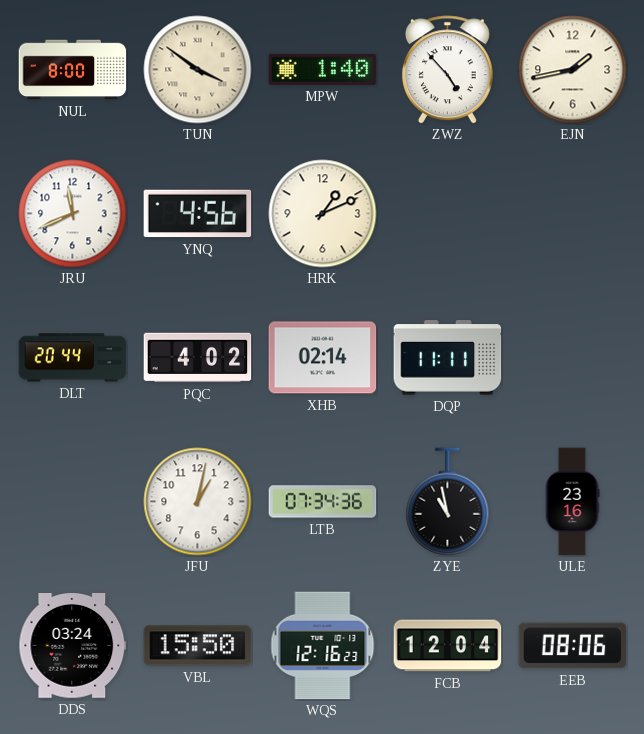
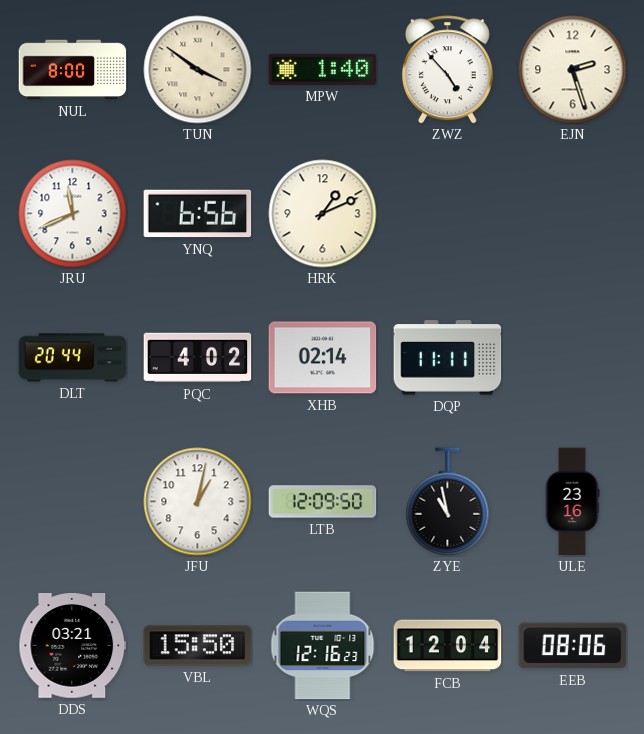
EJN: 1:43 -> 2:27
YNQ: 4:56 -> 6:56
LTB: 07:34 -> 12:09
DDS: 03:24 -> 03:21
